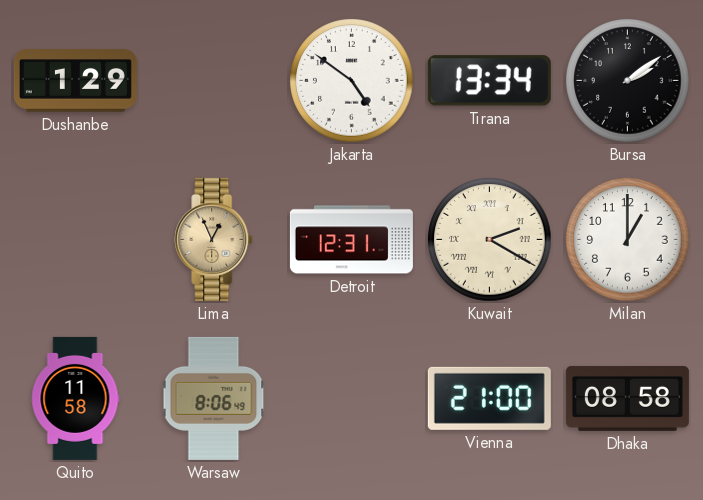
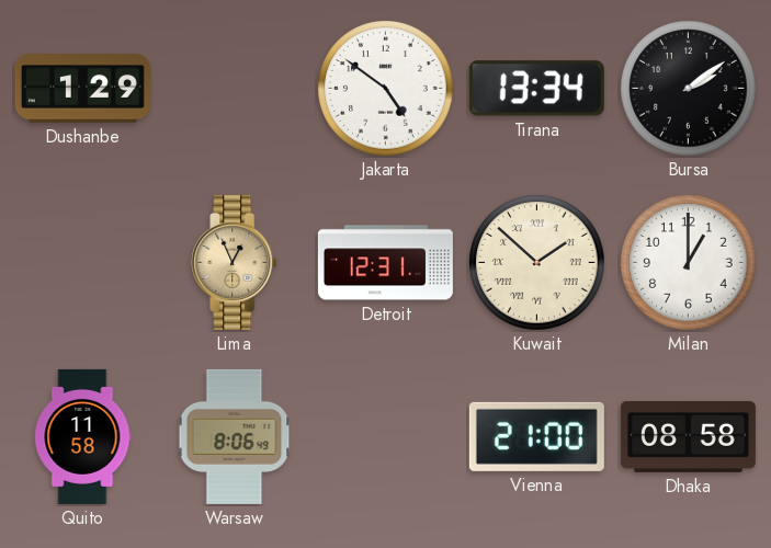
Kuwait: 2:20 -> 1:52
